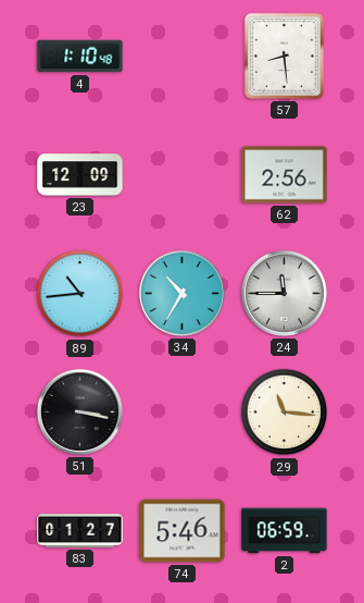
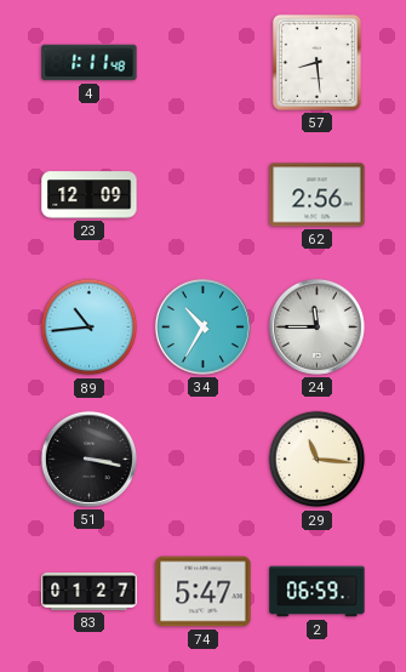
4: 1:10 -> 1:11
74: 5:46 -> 5:47
